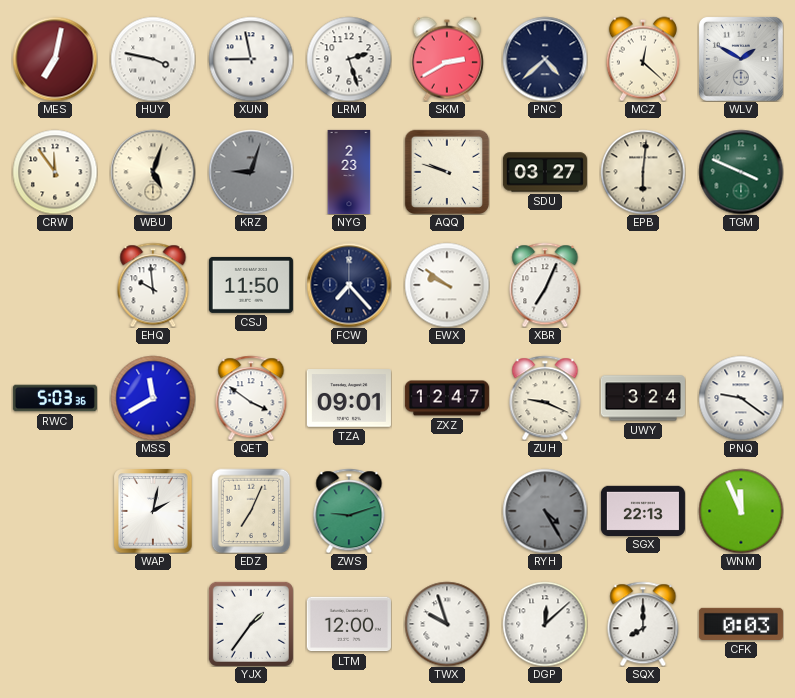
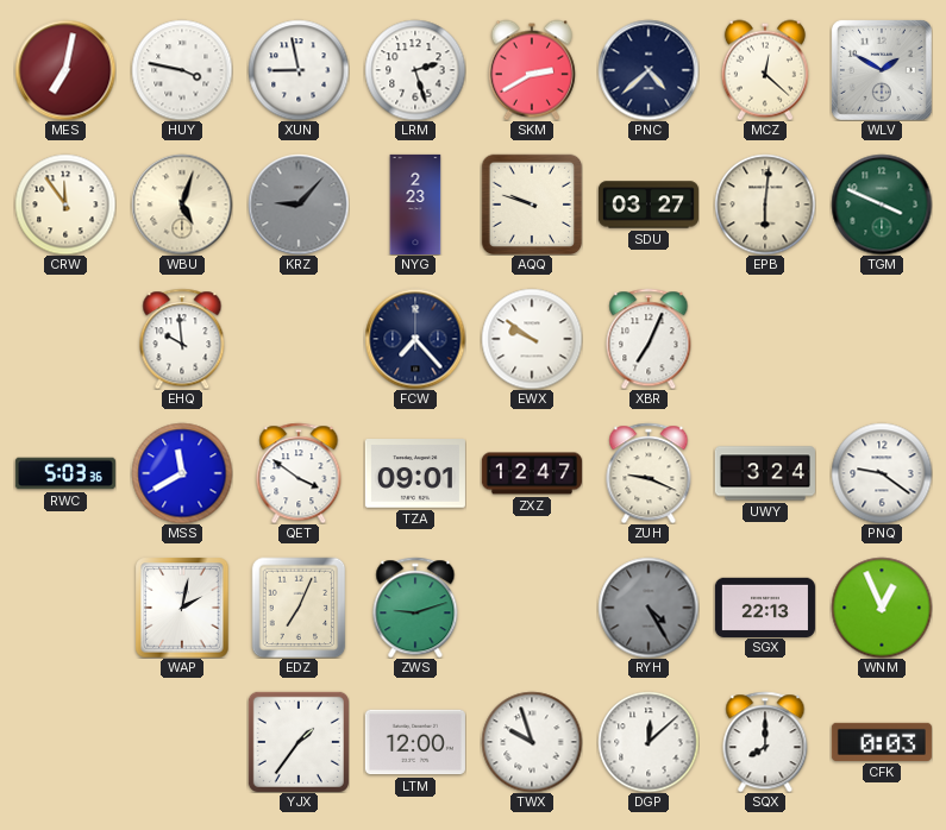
KRZ: 9:03 -> 9:07
CSJ: 11:50 -> none
WNM: 11:56 -> 12:56
